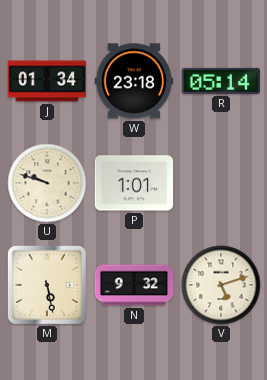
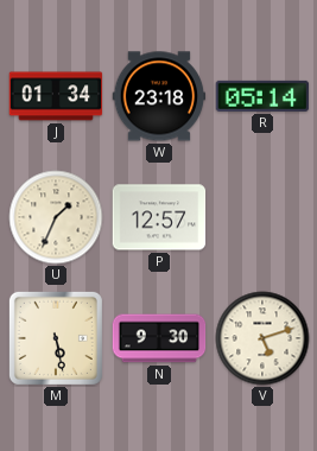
U: 9:48 -> 1:34
P: 1:01 -> 12:57
N: 9:32 -> 9:30
